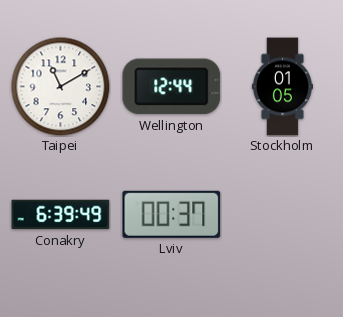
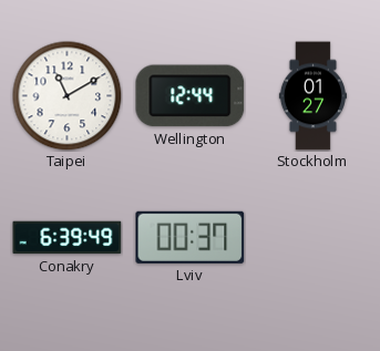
Stockholm: 01:05 -> 01:27
